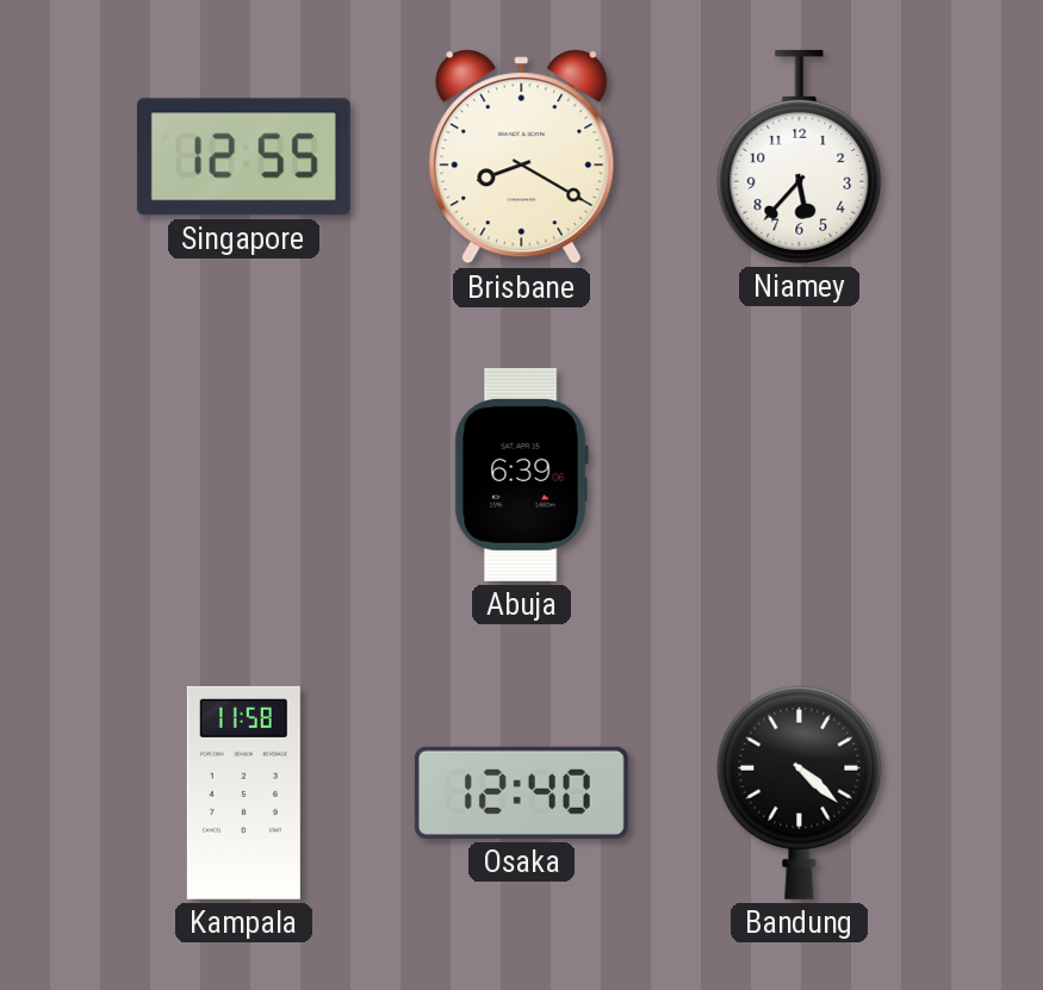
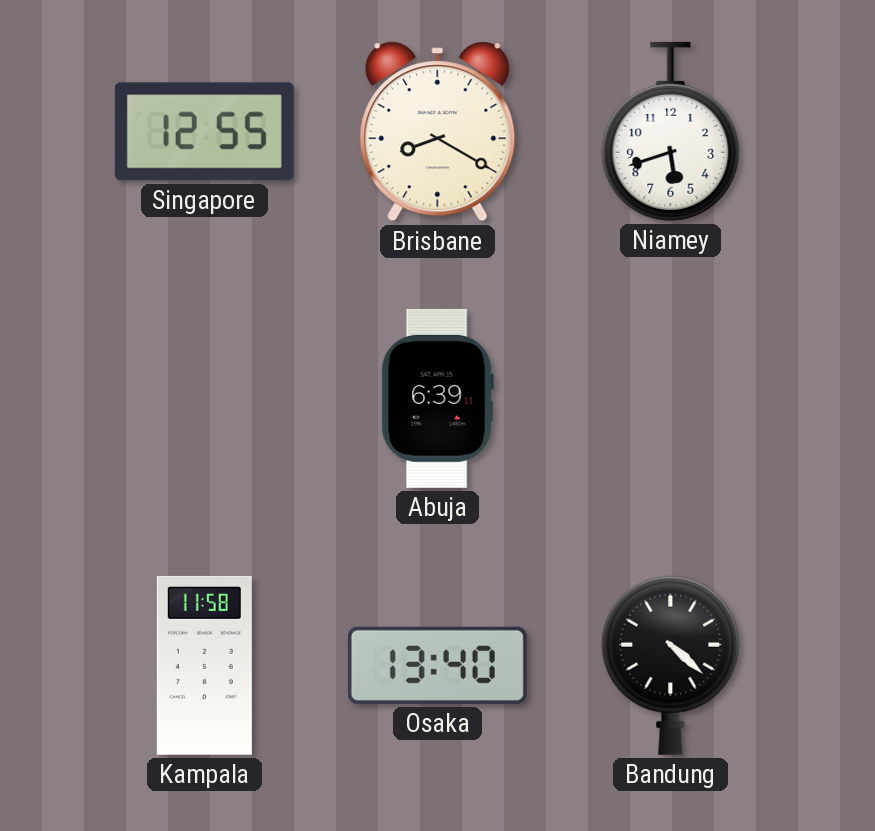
Niamey: 5:37 -> 5:42
Abuja: 6:39:06 -> 6:39:11
Osaka: 12:40 -> 13:40
